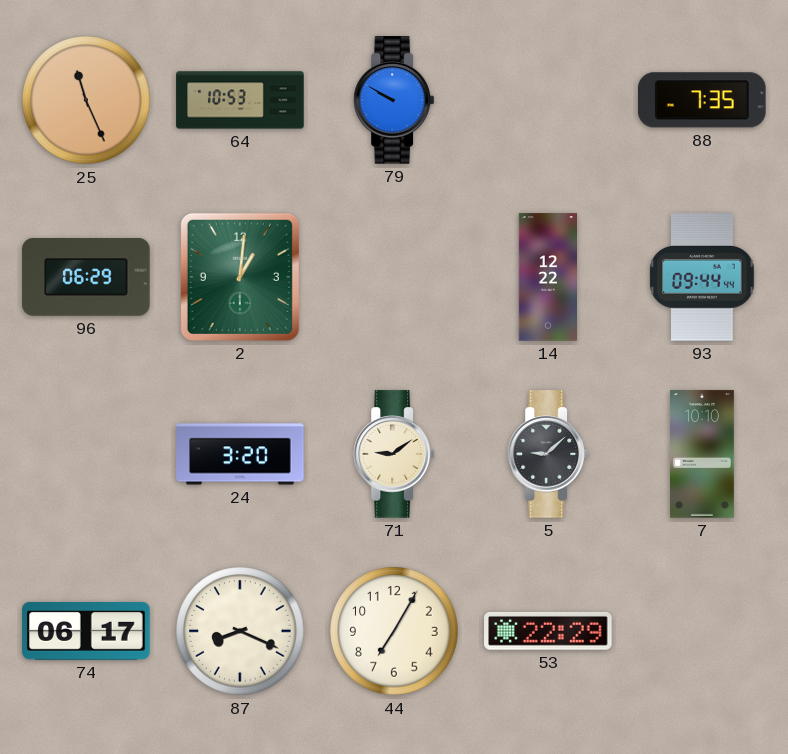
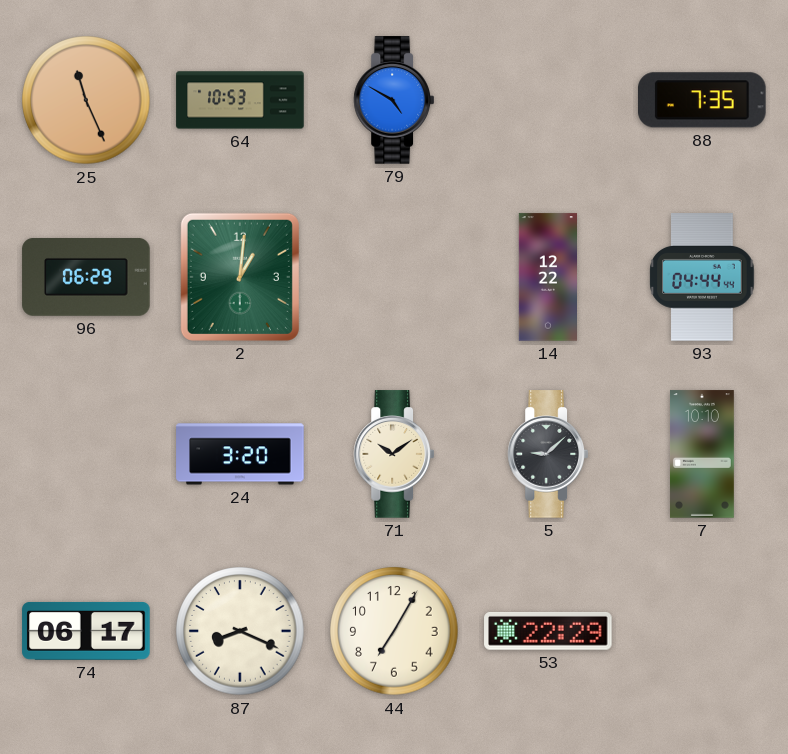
79: 9:50 -> 4:50
93: 09:44 -> 04:44
71: 9:09 -> 10:09
